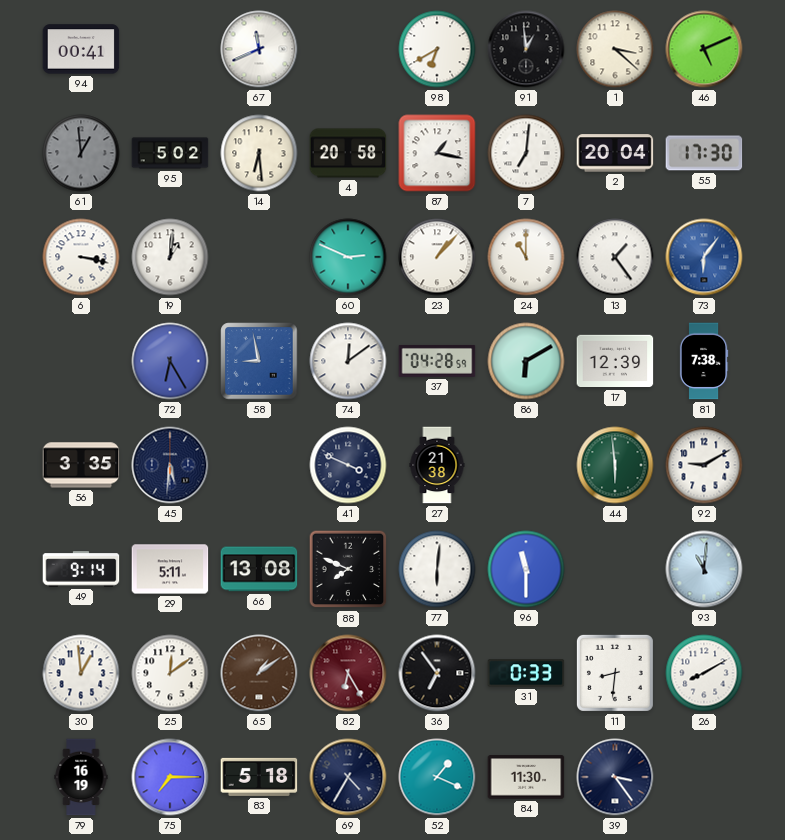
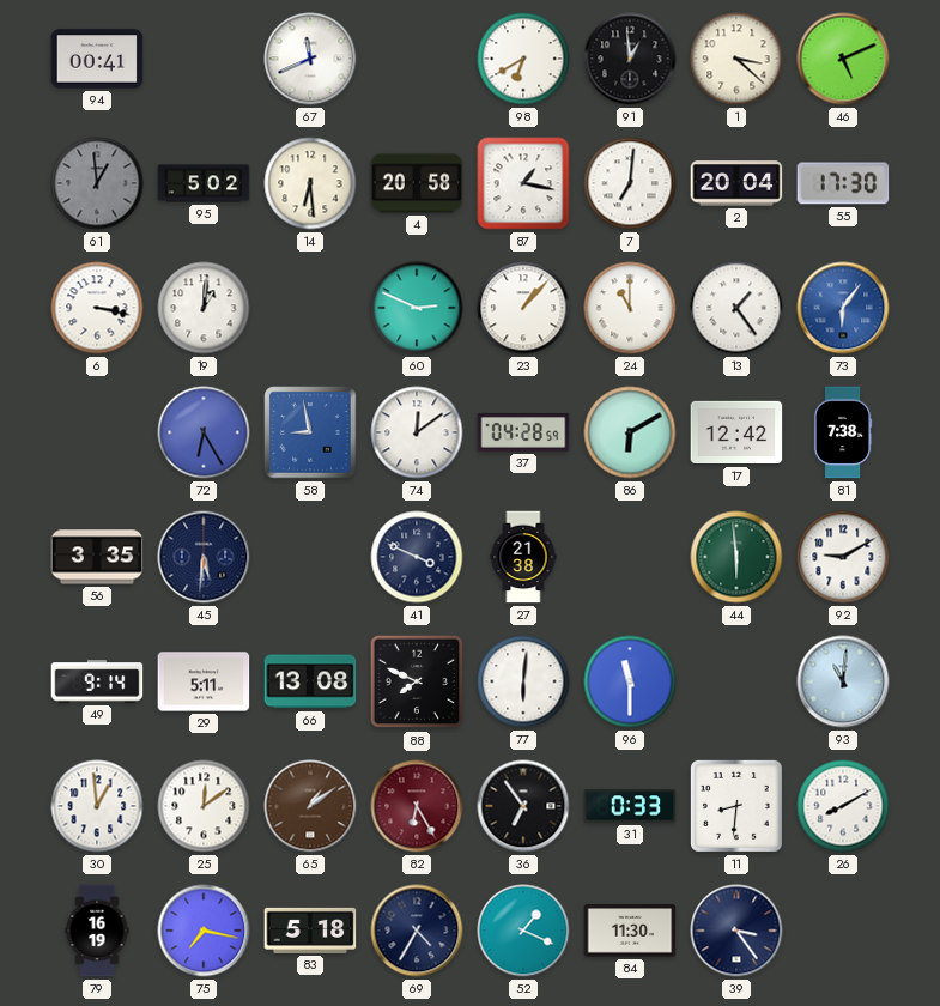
17: 12:39 -> 12:42
75: 7:15 -> 7:17
